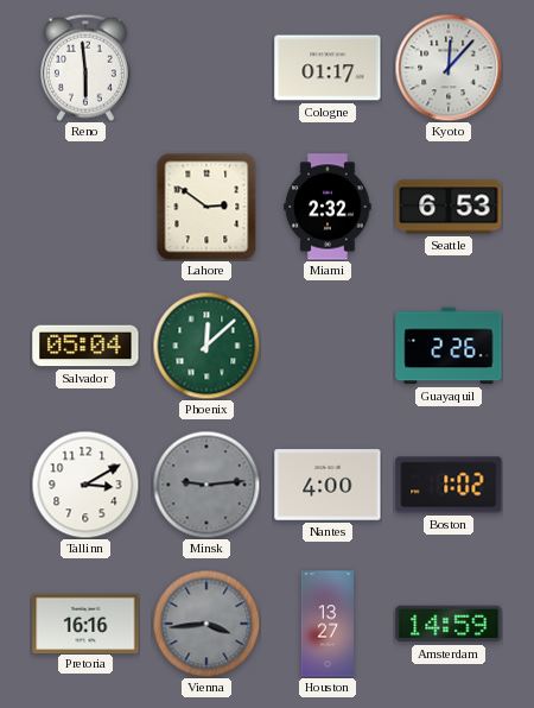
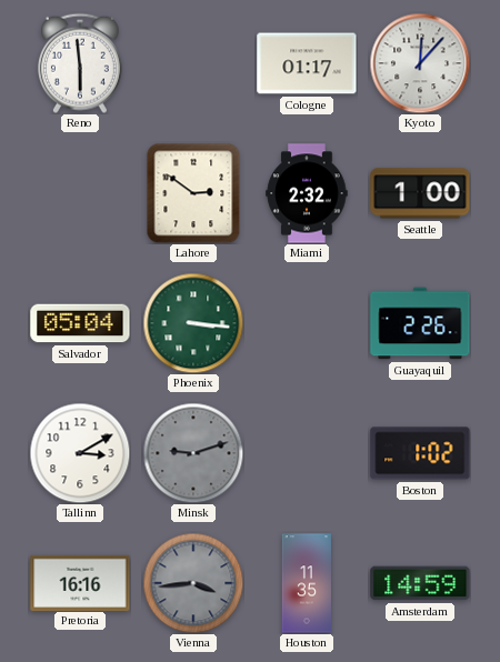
Seattle: 6:53 -> 1:00
Phoenix: 12:08 -> 3:16
Minsk: 9:14 -> 9:12
Nantes: 4:00 -> none
Houston: 13:27 -> 11:35
